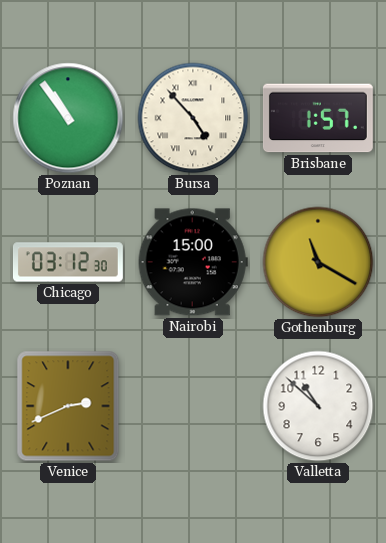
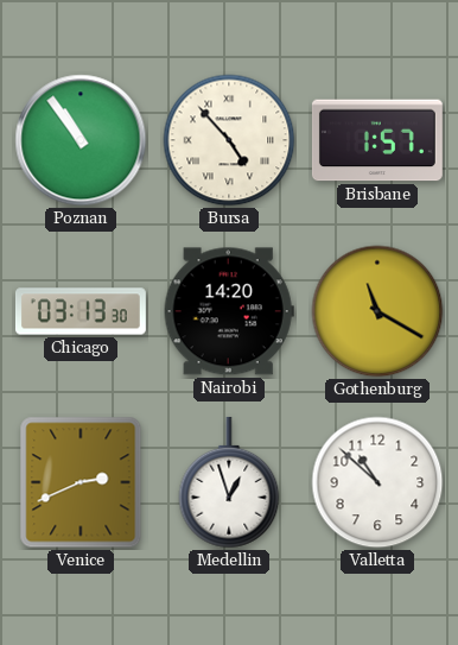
Chicago: 03:12 -> 03:13
Nairobi: 15:00 -> 14:20
Medellin: none -> 12:57
